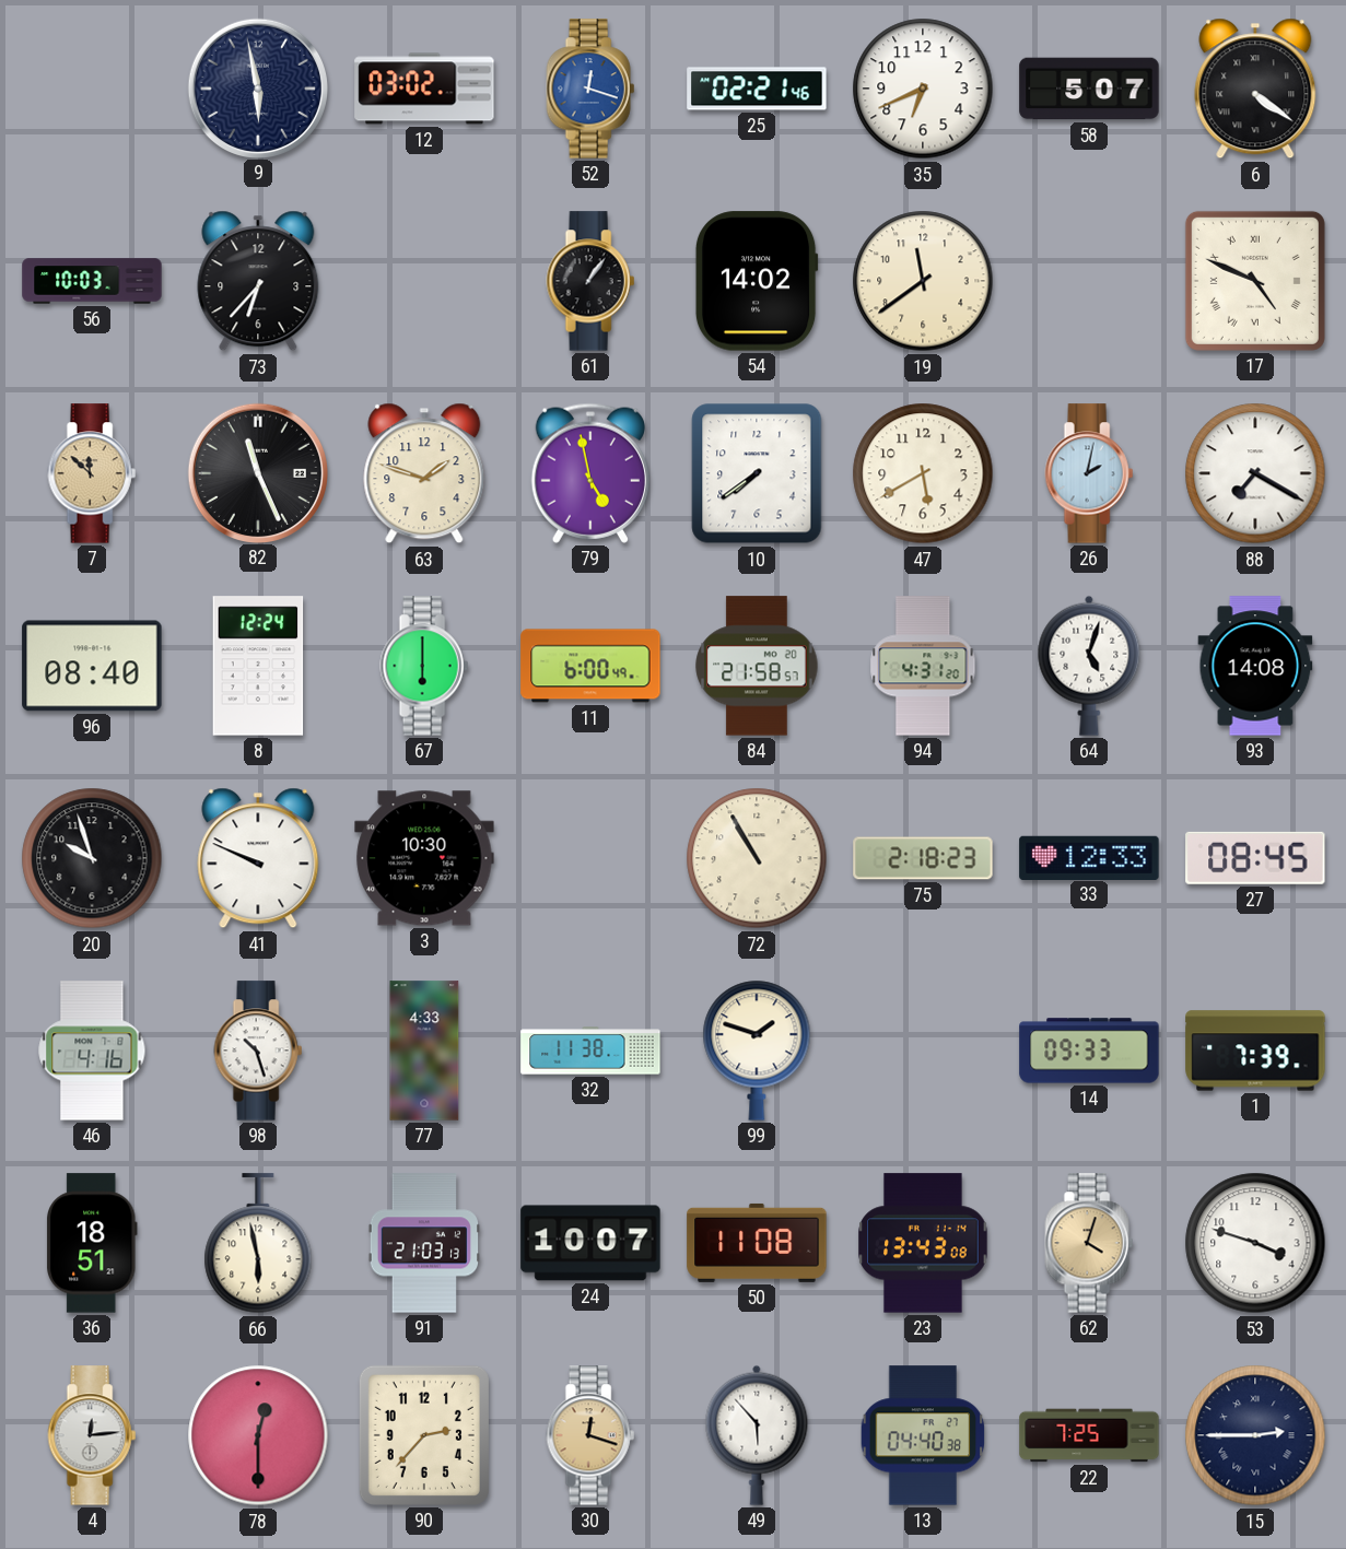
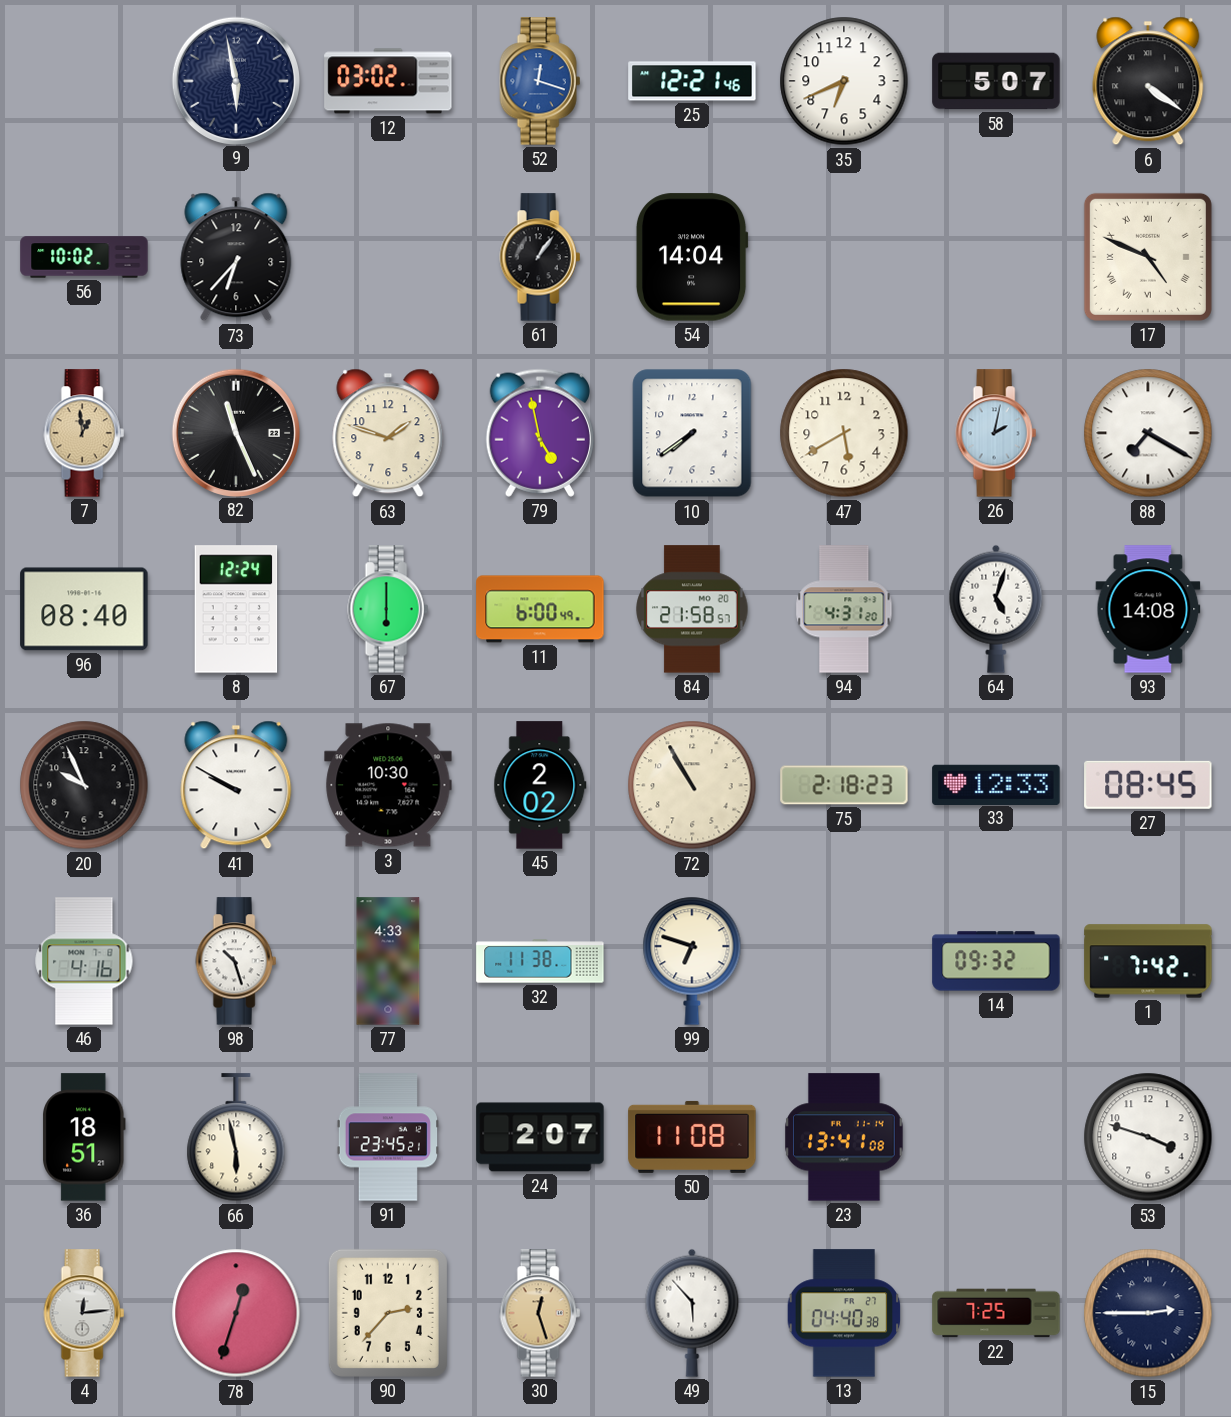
25: 02:21 -> 12:21
56: 10:03 -> 10:02
54: 14:02 -> 14:04
19: 11:39 -> none
7: 11:52 -> 12:59
20: 9:57 -> 9:56
41: 9:49 -> 9:50
45: none -> 2:02
99: 1:48 -> 6:48
14: 09:33 -> 09:32
1: 7:39 -> 7:42
91: 21:03 -> 23:45
24: 10:07 -> 2:07
23: 13:43 -> 13:41
62: 4:03 -> none
78: 12:30 -> 12:33
30: 12:18 -> 12:27
